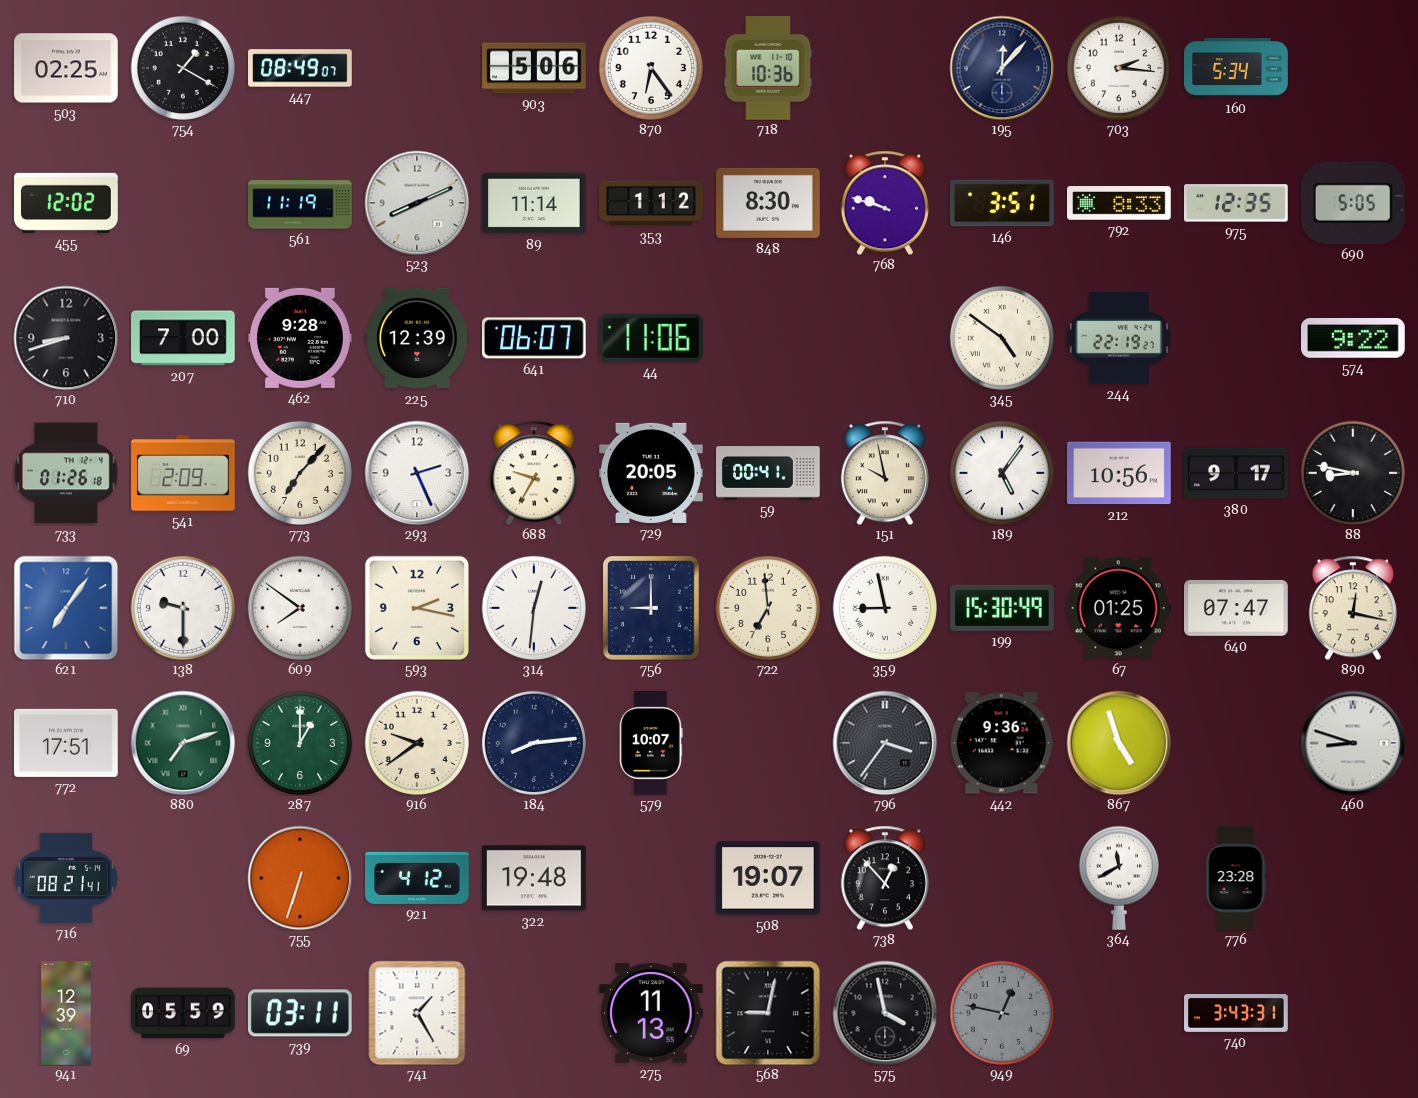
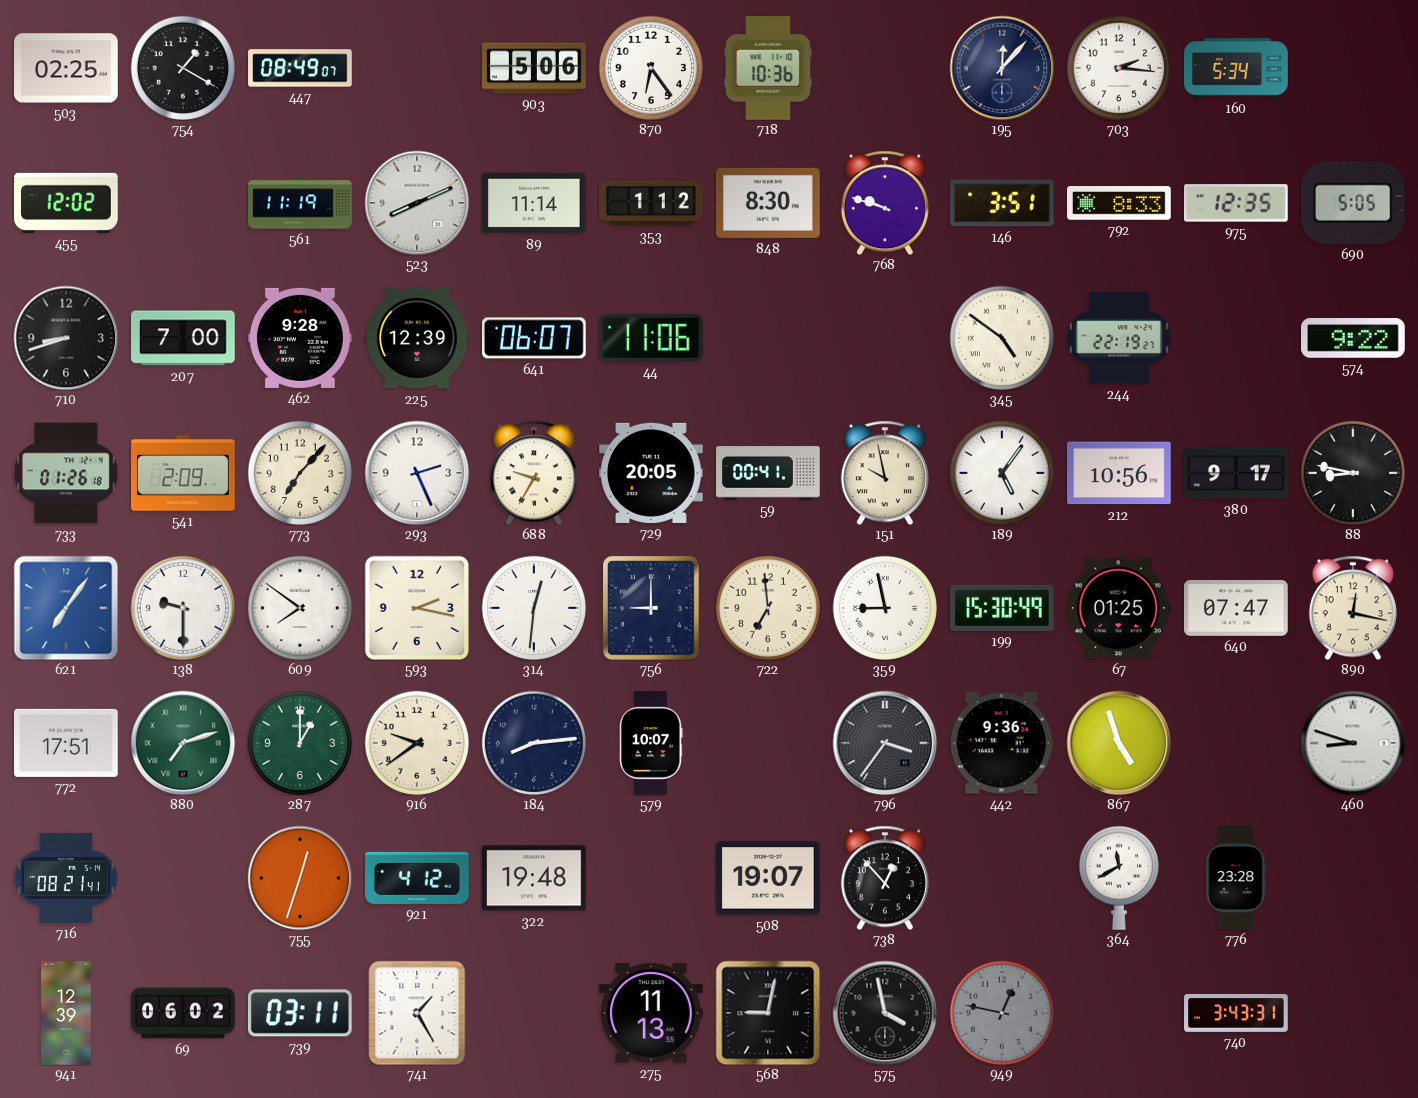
755: 6:33 -> 12:33
69: 05:59 -> 06:02
